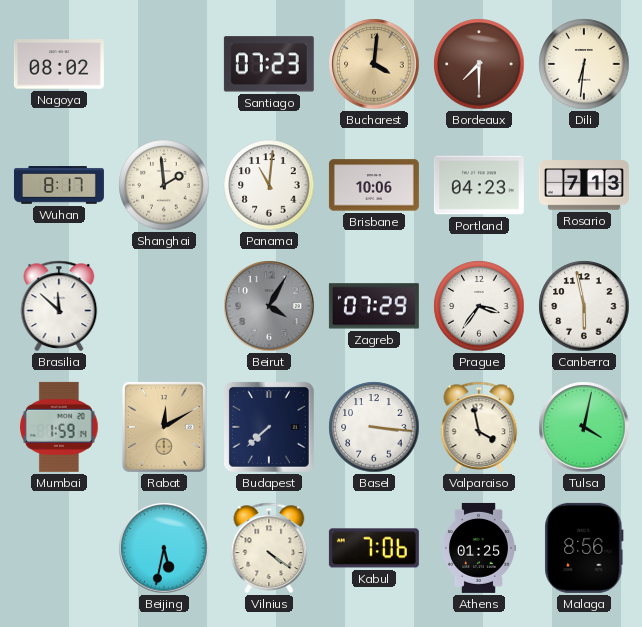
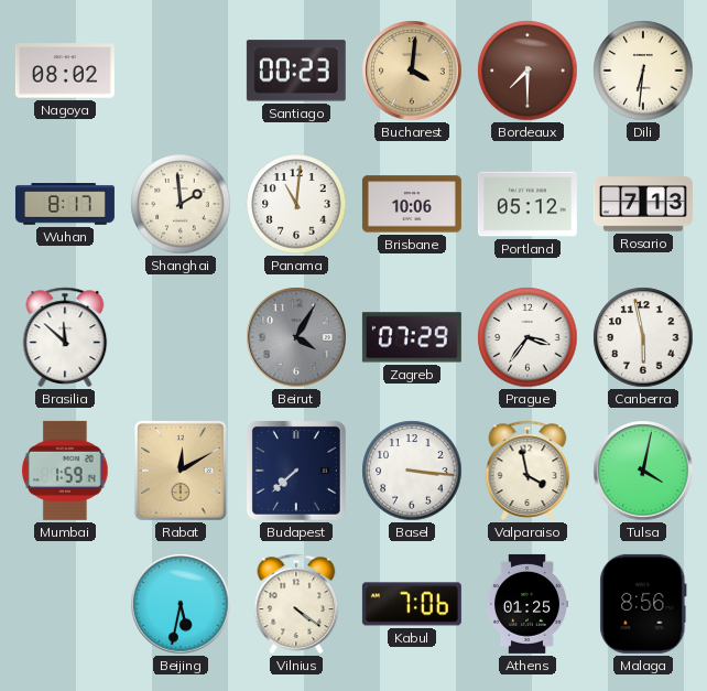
Santiago: 07:23 -> 00:23
Portland: 04:23 -> 05:12
